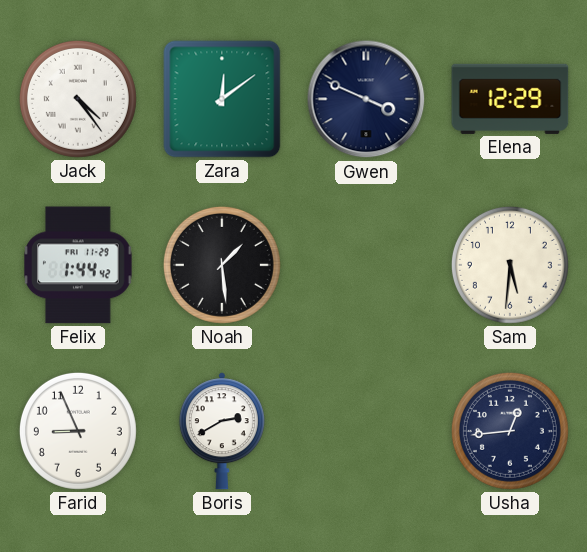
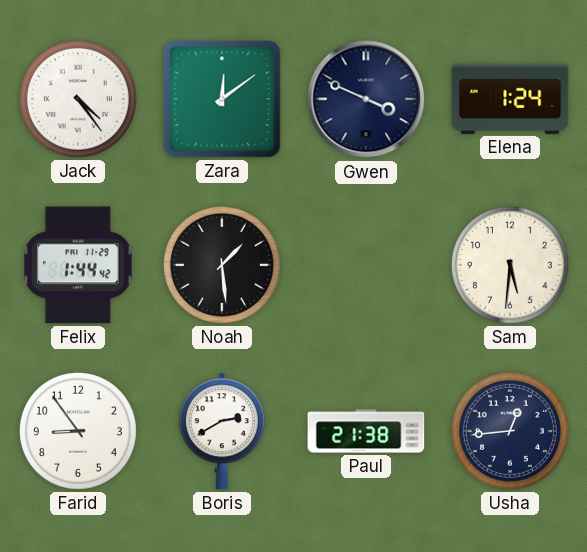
Elena: 12:29 -> 1:24
Farid: 8:56 -> 8:54
Paul: none -> 21:38
